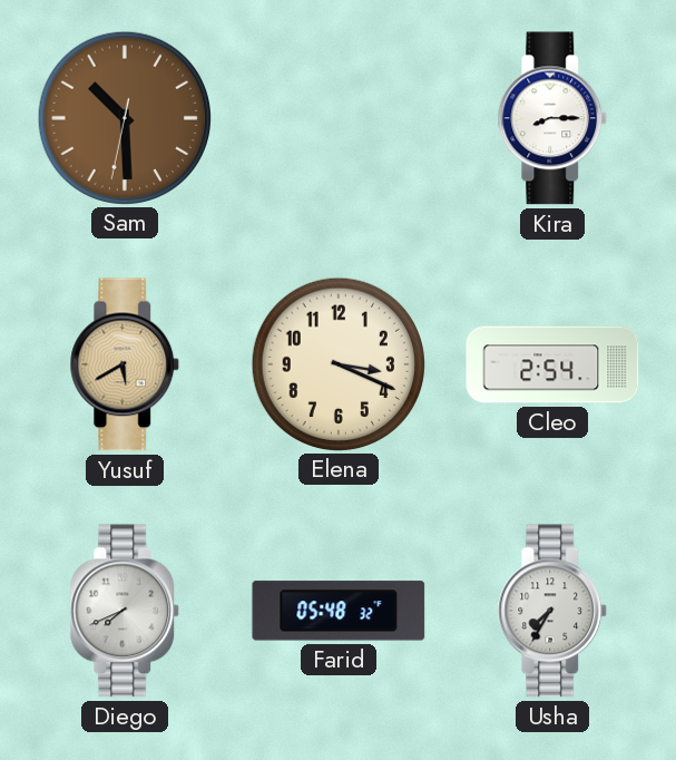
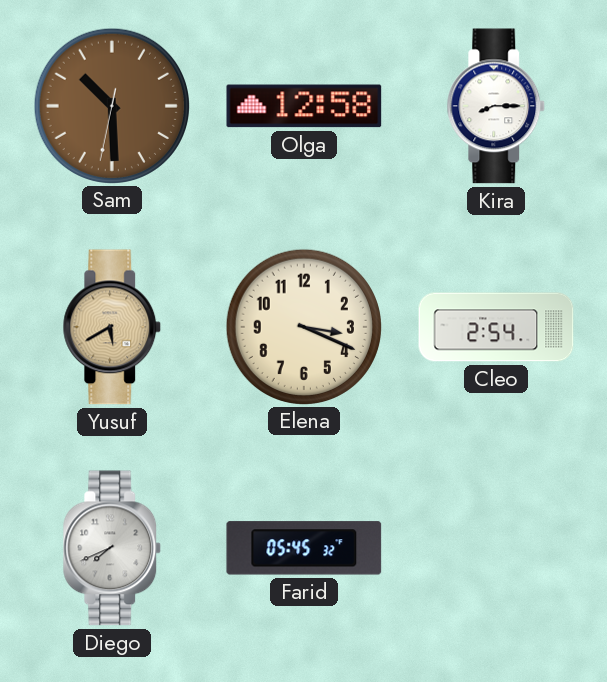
Olga: none -> 12:58
Farid: 05:48 -> 05:45
Usha: 7:35 -> none
